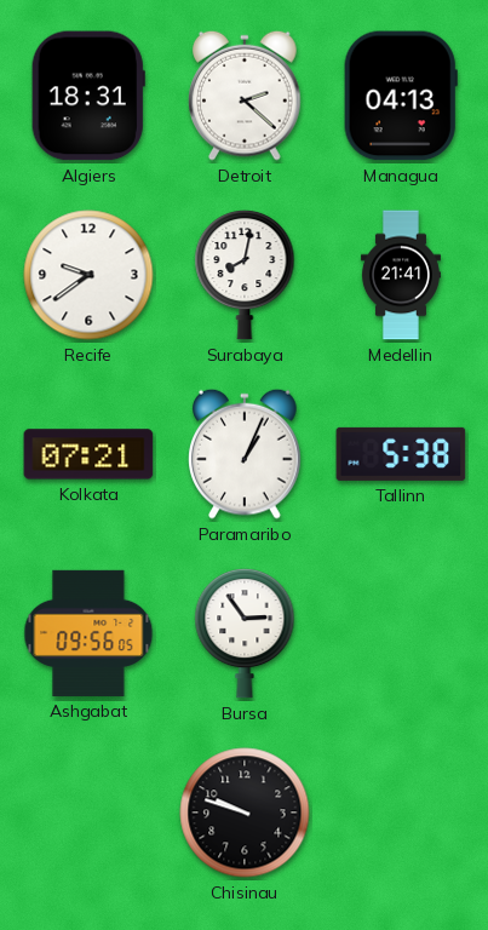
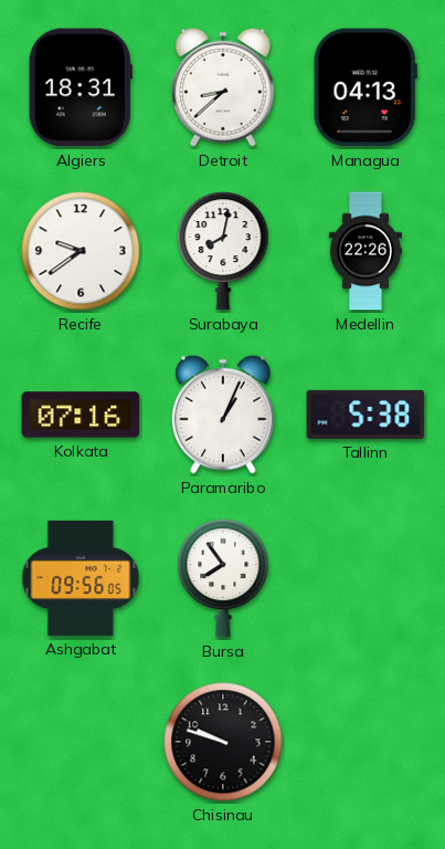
Detroit: 2:22 -> 8:38
Medellin: 21:41 -> 22:26
Kolkata: 07:21 -> 07:16
Bursa: 2:54 -> 7:54
